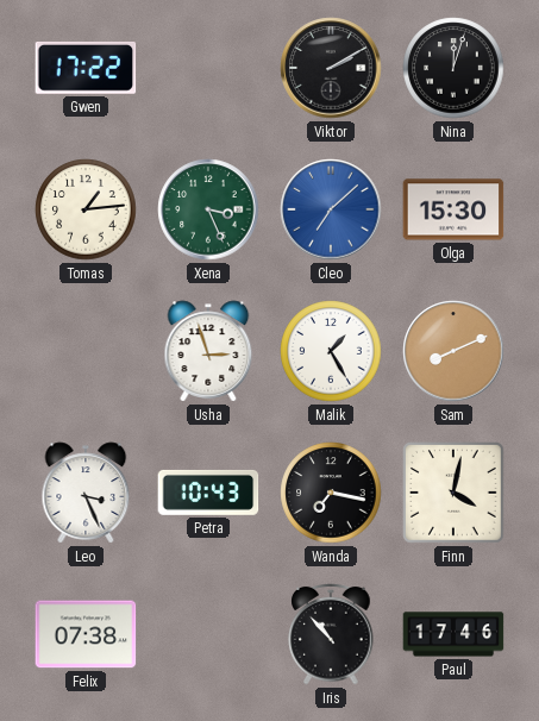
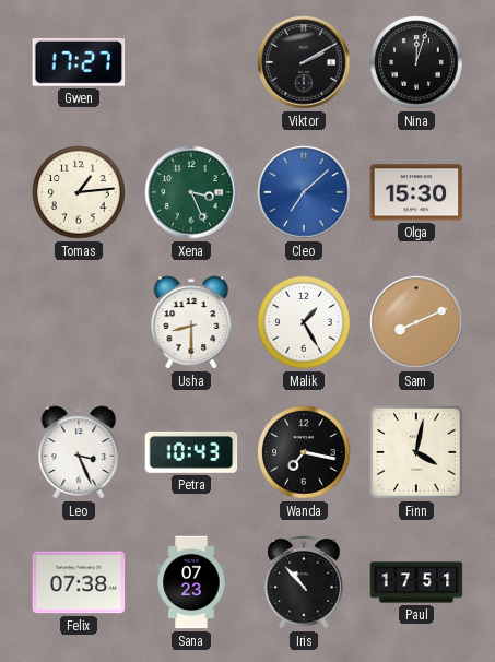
Gwen: 17:22 -> 17:27
Usha: 2:57 -> 8:30
Sana: none -> 07:23
Paul: 17:46 -> 17:51
